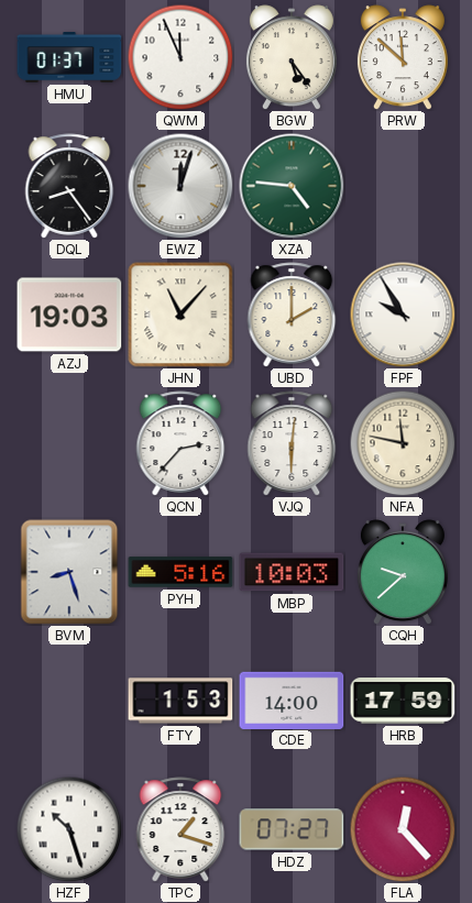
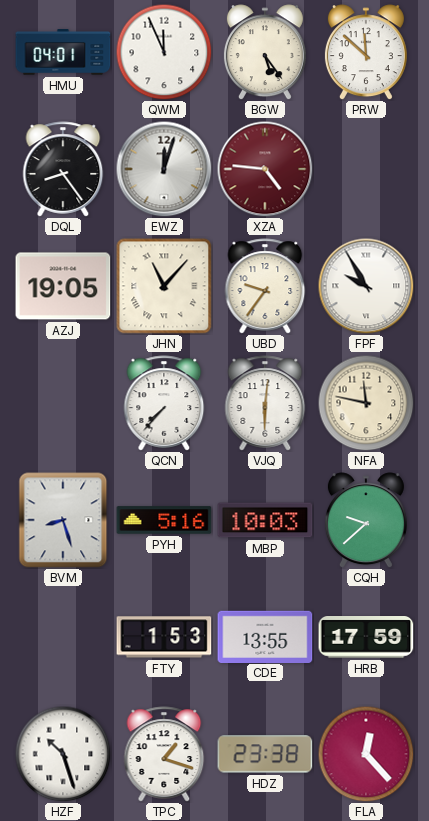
HMU: 01:37 -> 04:01
XZA dial: green -> burgundy
AZJ: 19:03 -> 19:05
UBD: 2:00 -> 9:36
QCN: 2:37 -> 7:37
CDE: 14:00 -> 13:55
HDZ: 07:27 -> 23:38
